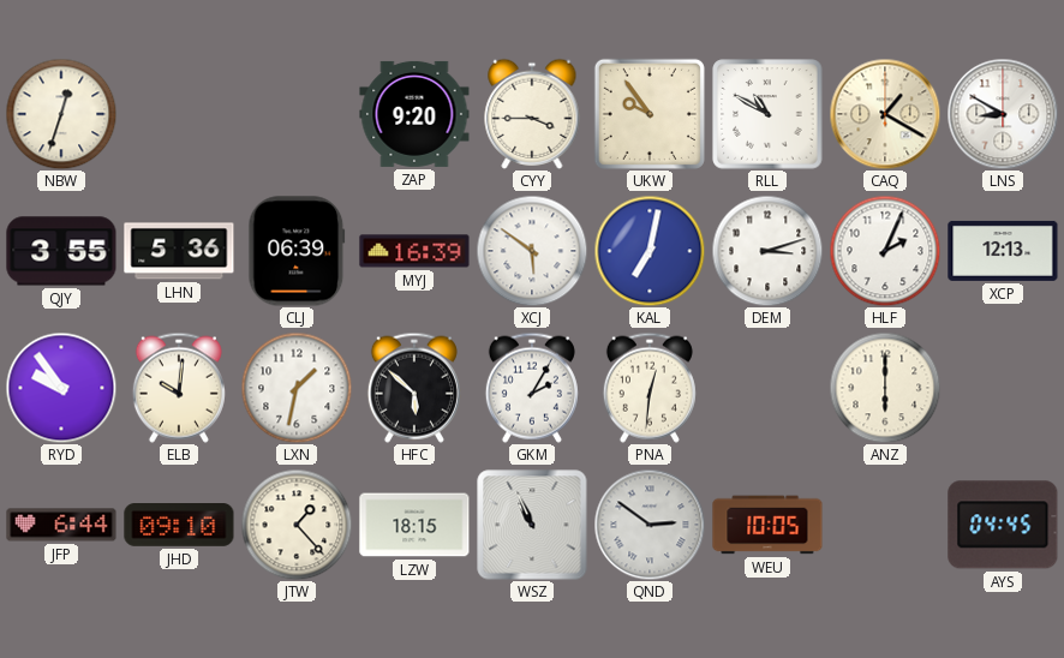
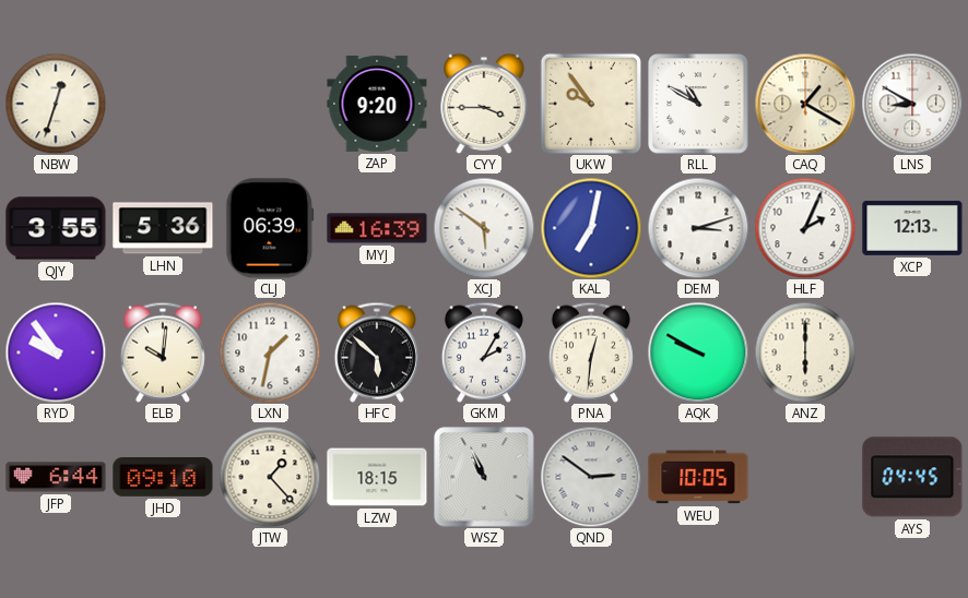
AQK: none -> 9:50
